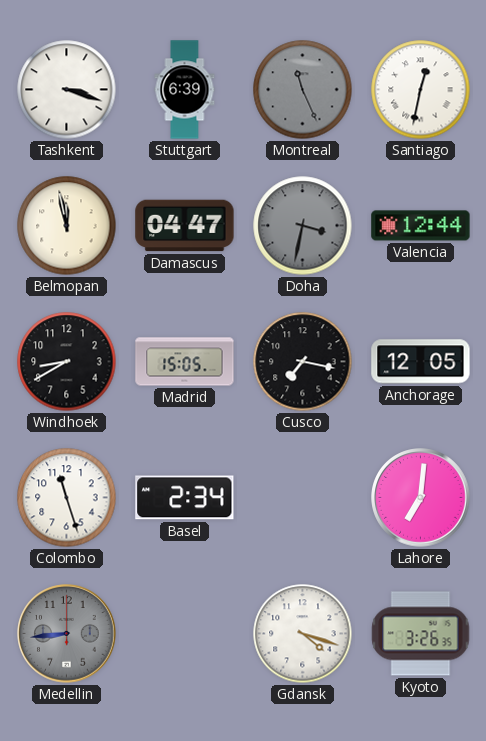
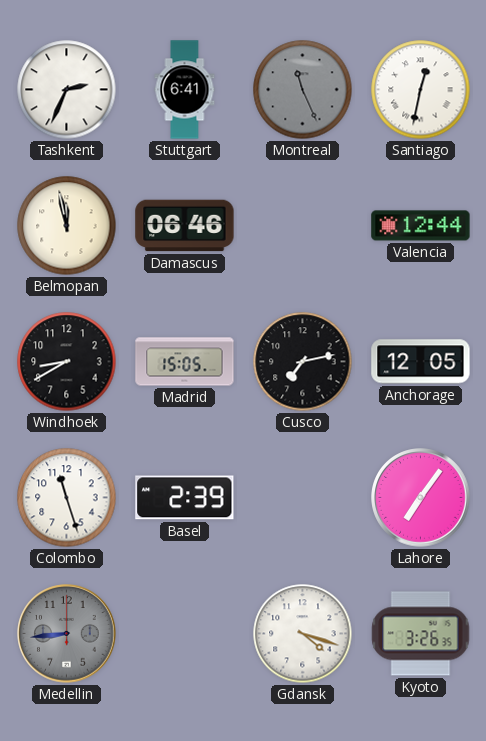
Tashkent: 3:18 -> 2:34
Stuttgart: 6:39 -> 6:41
Damascus: 04:47 -> 06:46
Doha: 3:32 -> none
Cusco: 7:17 -> 7:13
Basel: 2:34 -> 2:39
Lahore: 7:01 -> 7:06
